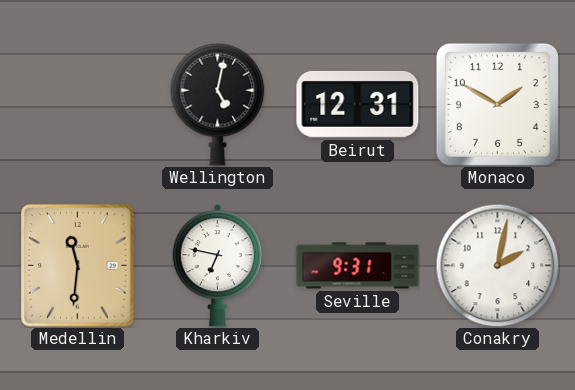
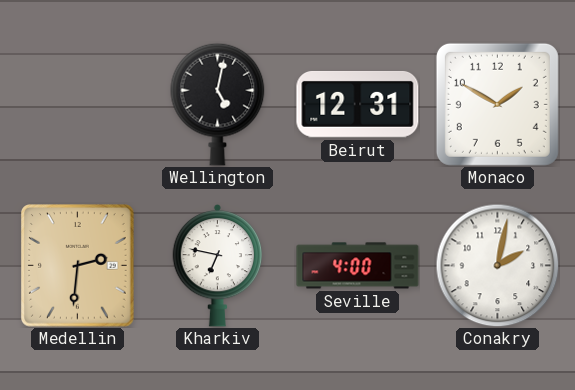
Medellin: 11:31 -> 2:31
Seville: 9:31 -> 4:00
